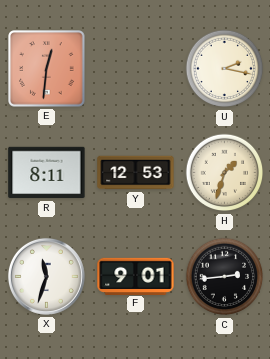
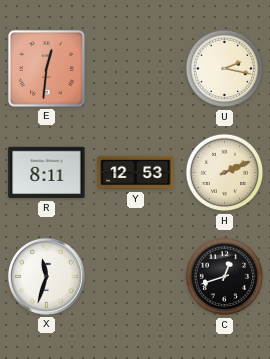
H: 1:33 -> 2:11
F: 9:01 -> none
C: 2:44 -> 12:42
